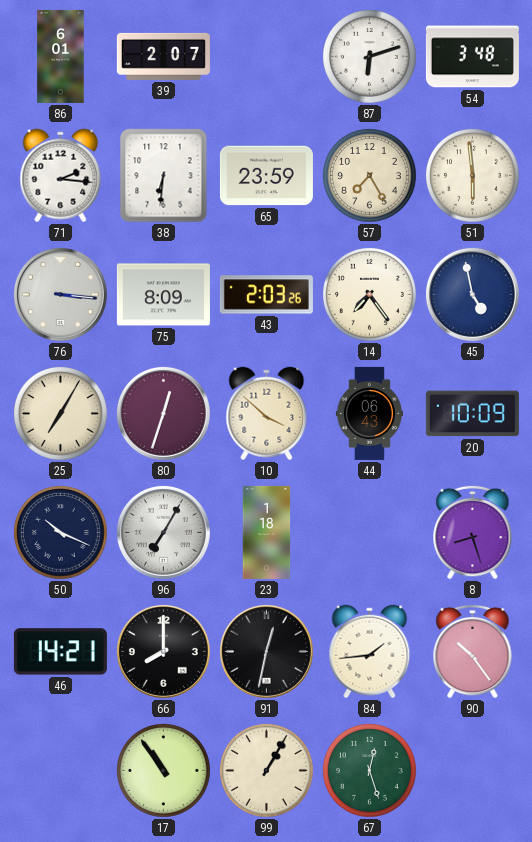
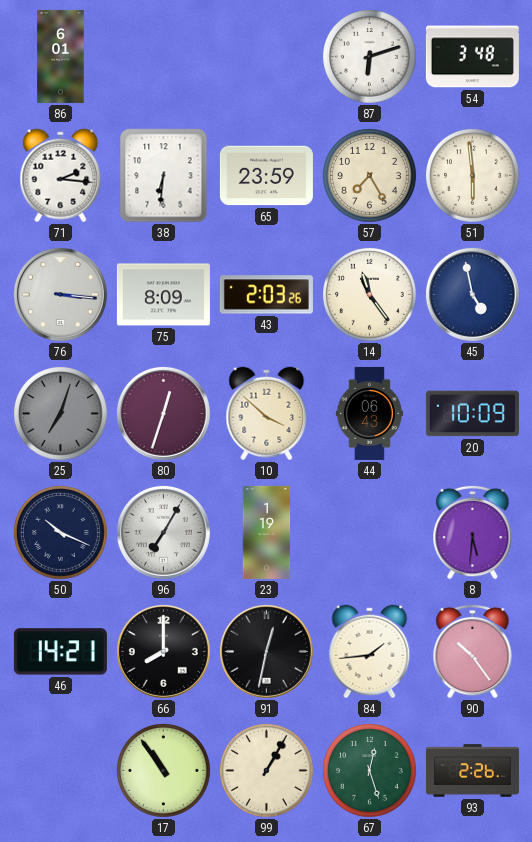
39: 2:07 -> none
14: 7:24 -> 11:24
25: 7:05 -> 7:03
25 dial: cream -> grey
23: 1:18 -> 1:19
8: 8:27 -> 5:31
93: none -> 2:26
